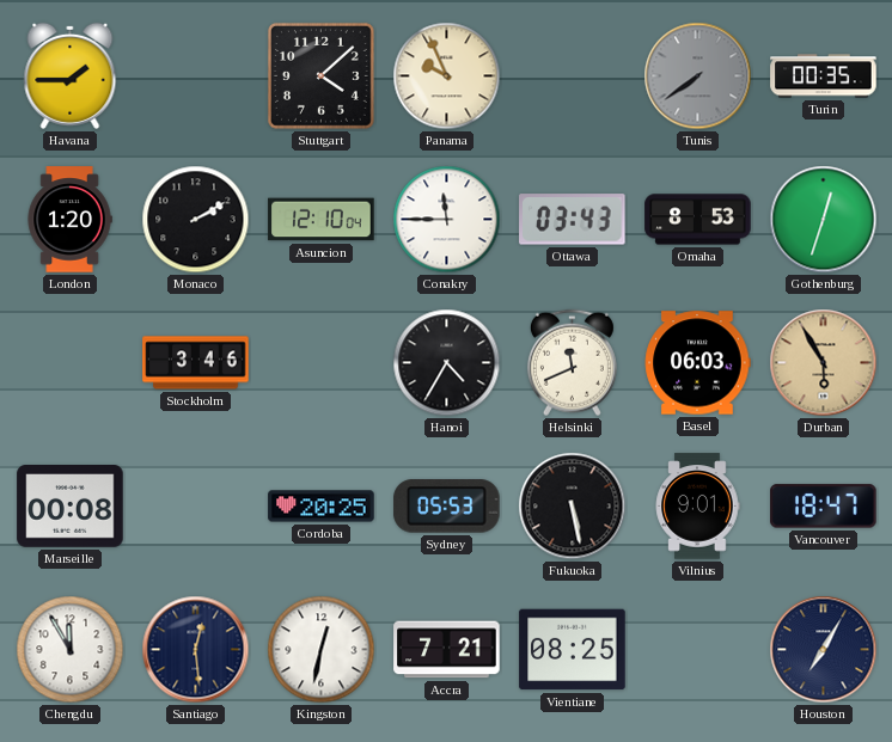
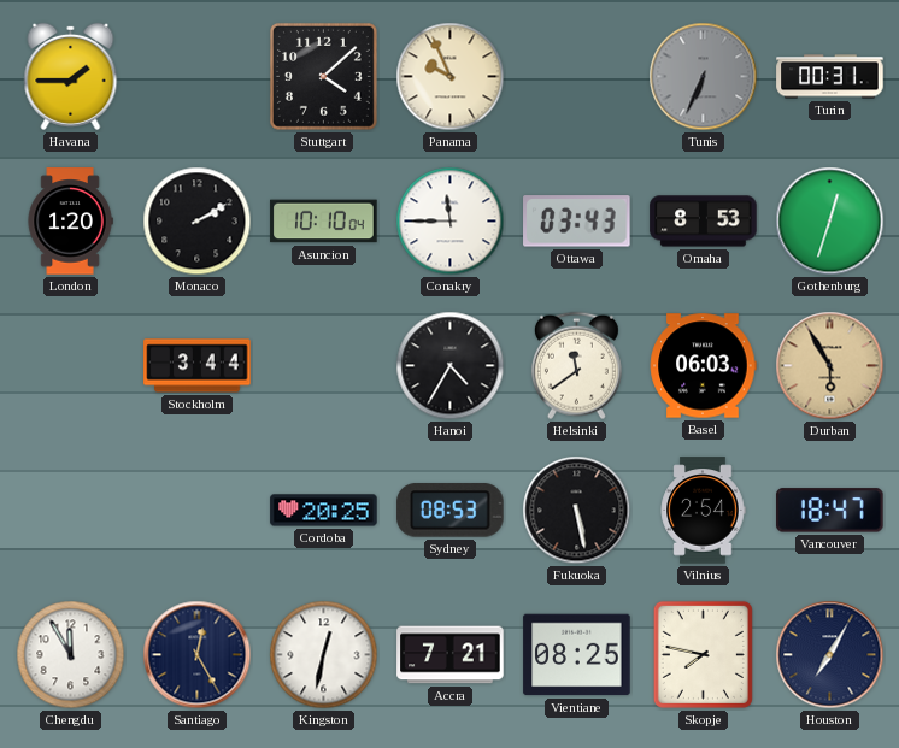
Tunis: 7:39 -> 6:34
Turin: 00:35 -> 00:31
Asuncion: 12:10 -> 10:10
Stockholm: 3:46 -> 3:44
Helsinki: 11:41 -> 11:39
Marseille: 00:08 -> none
Sydney: 05:53 -> 08:53
Vilnius: 9:01 -> 2:54
Santiago: 12:29 -> 12:25
Skopje: none -> 7:47
